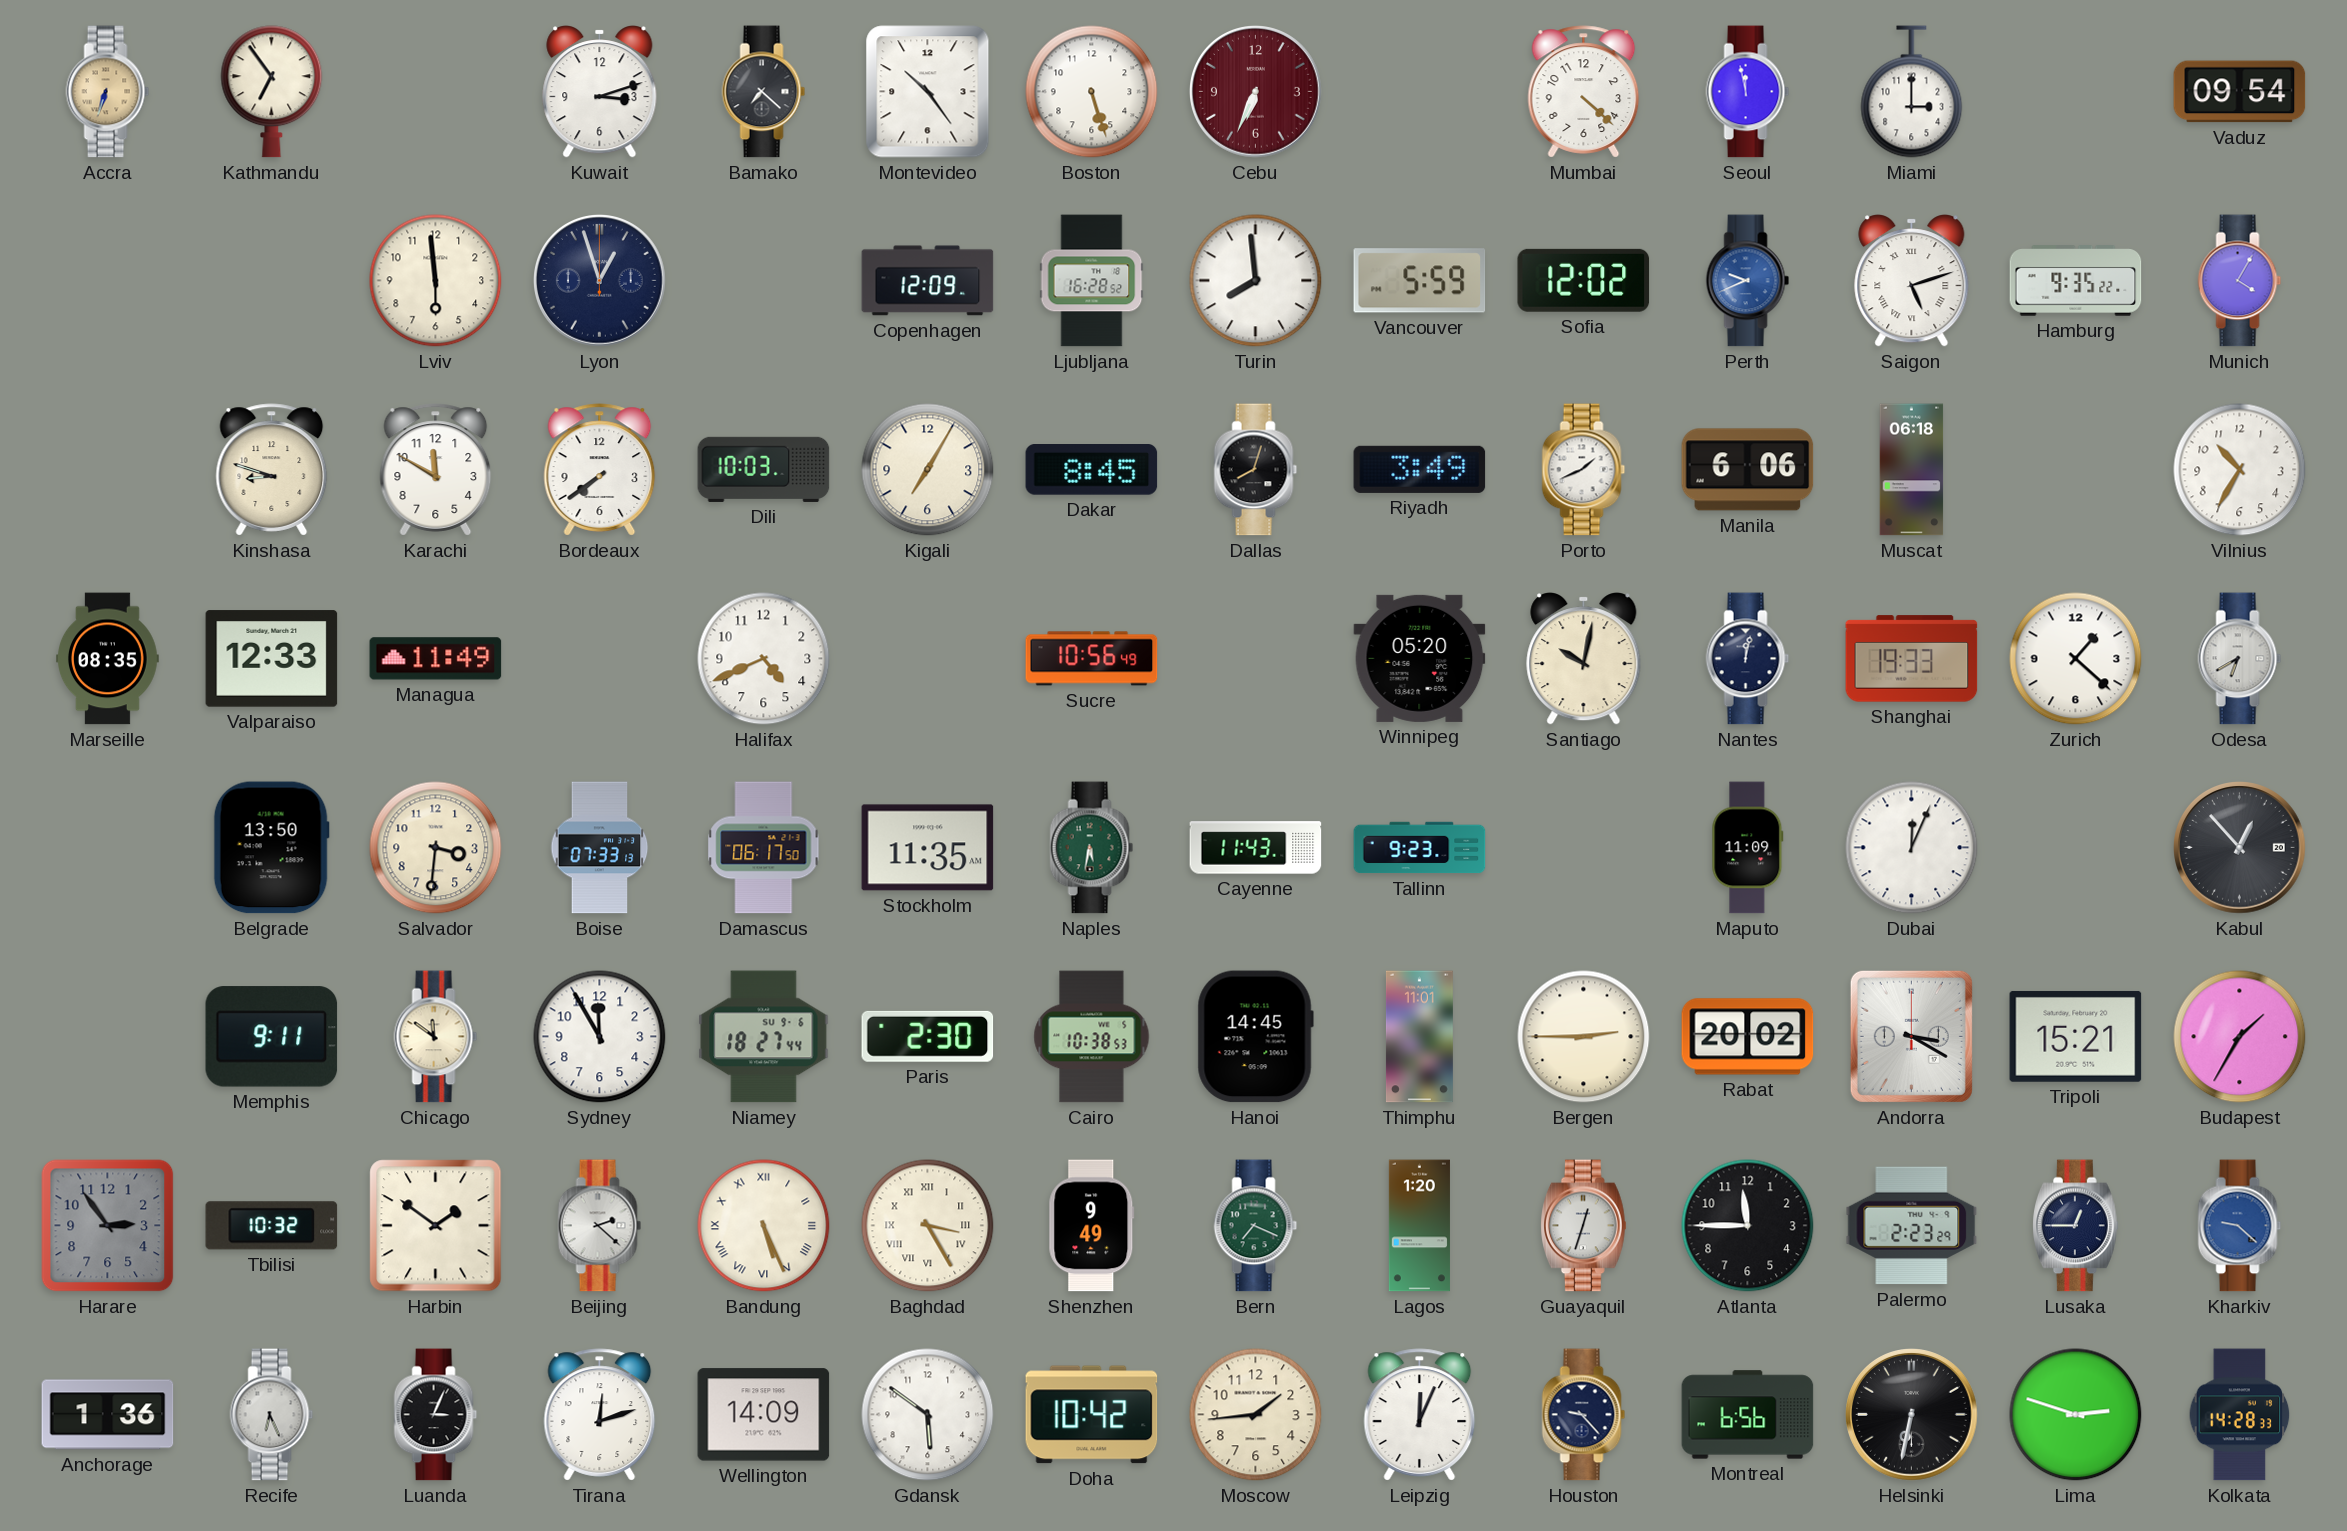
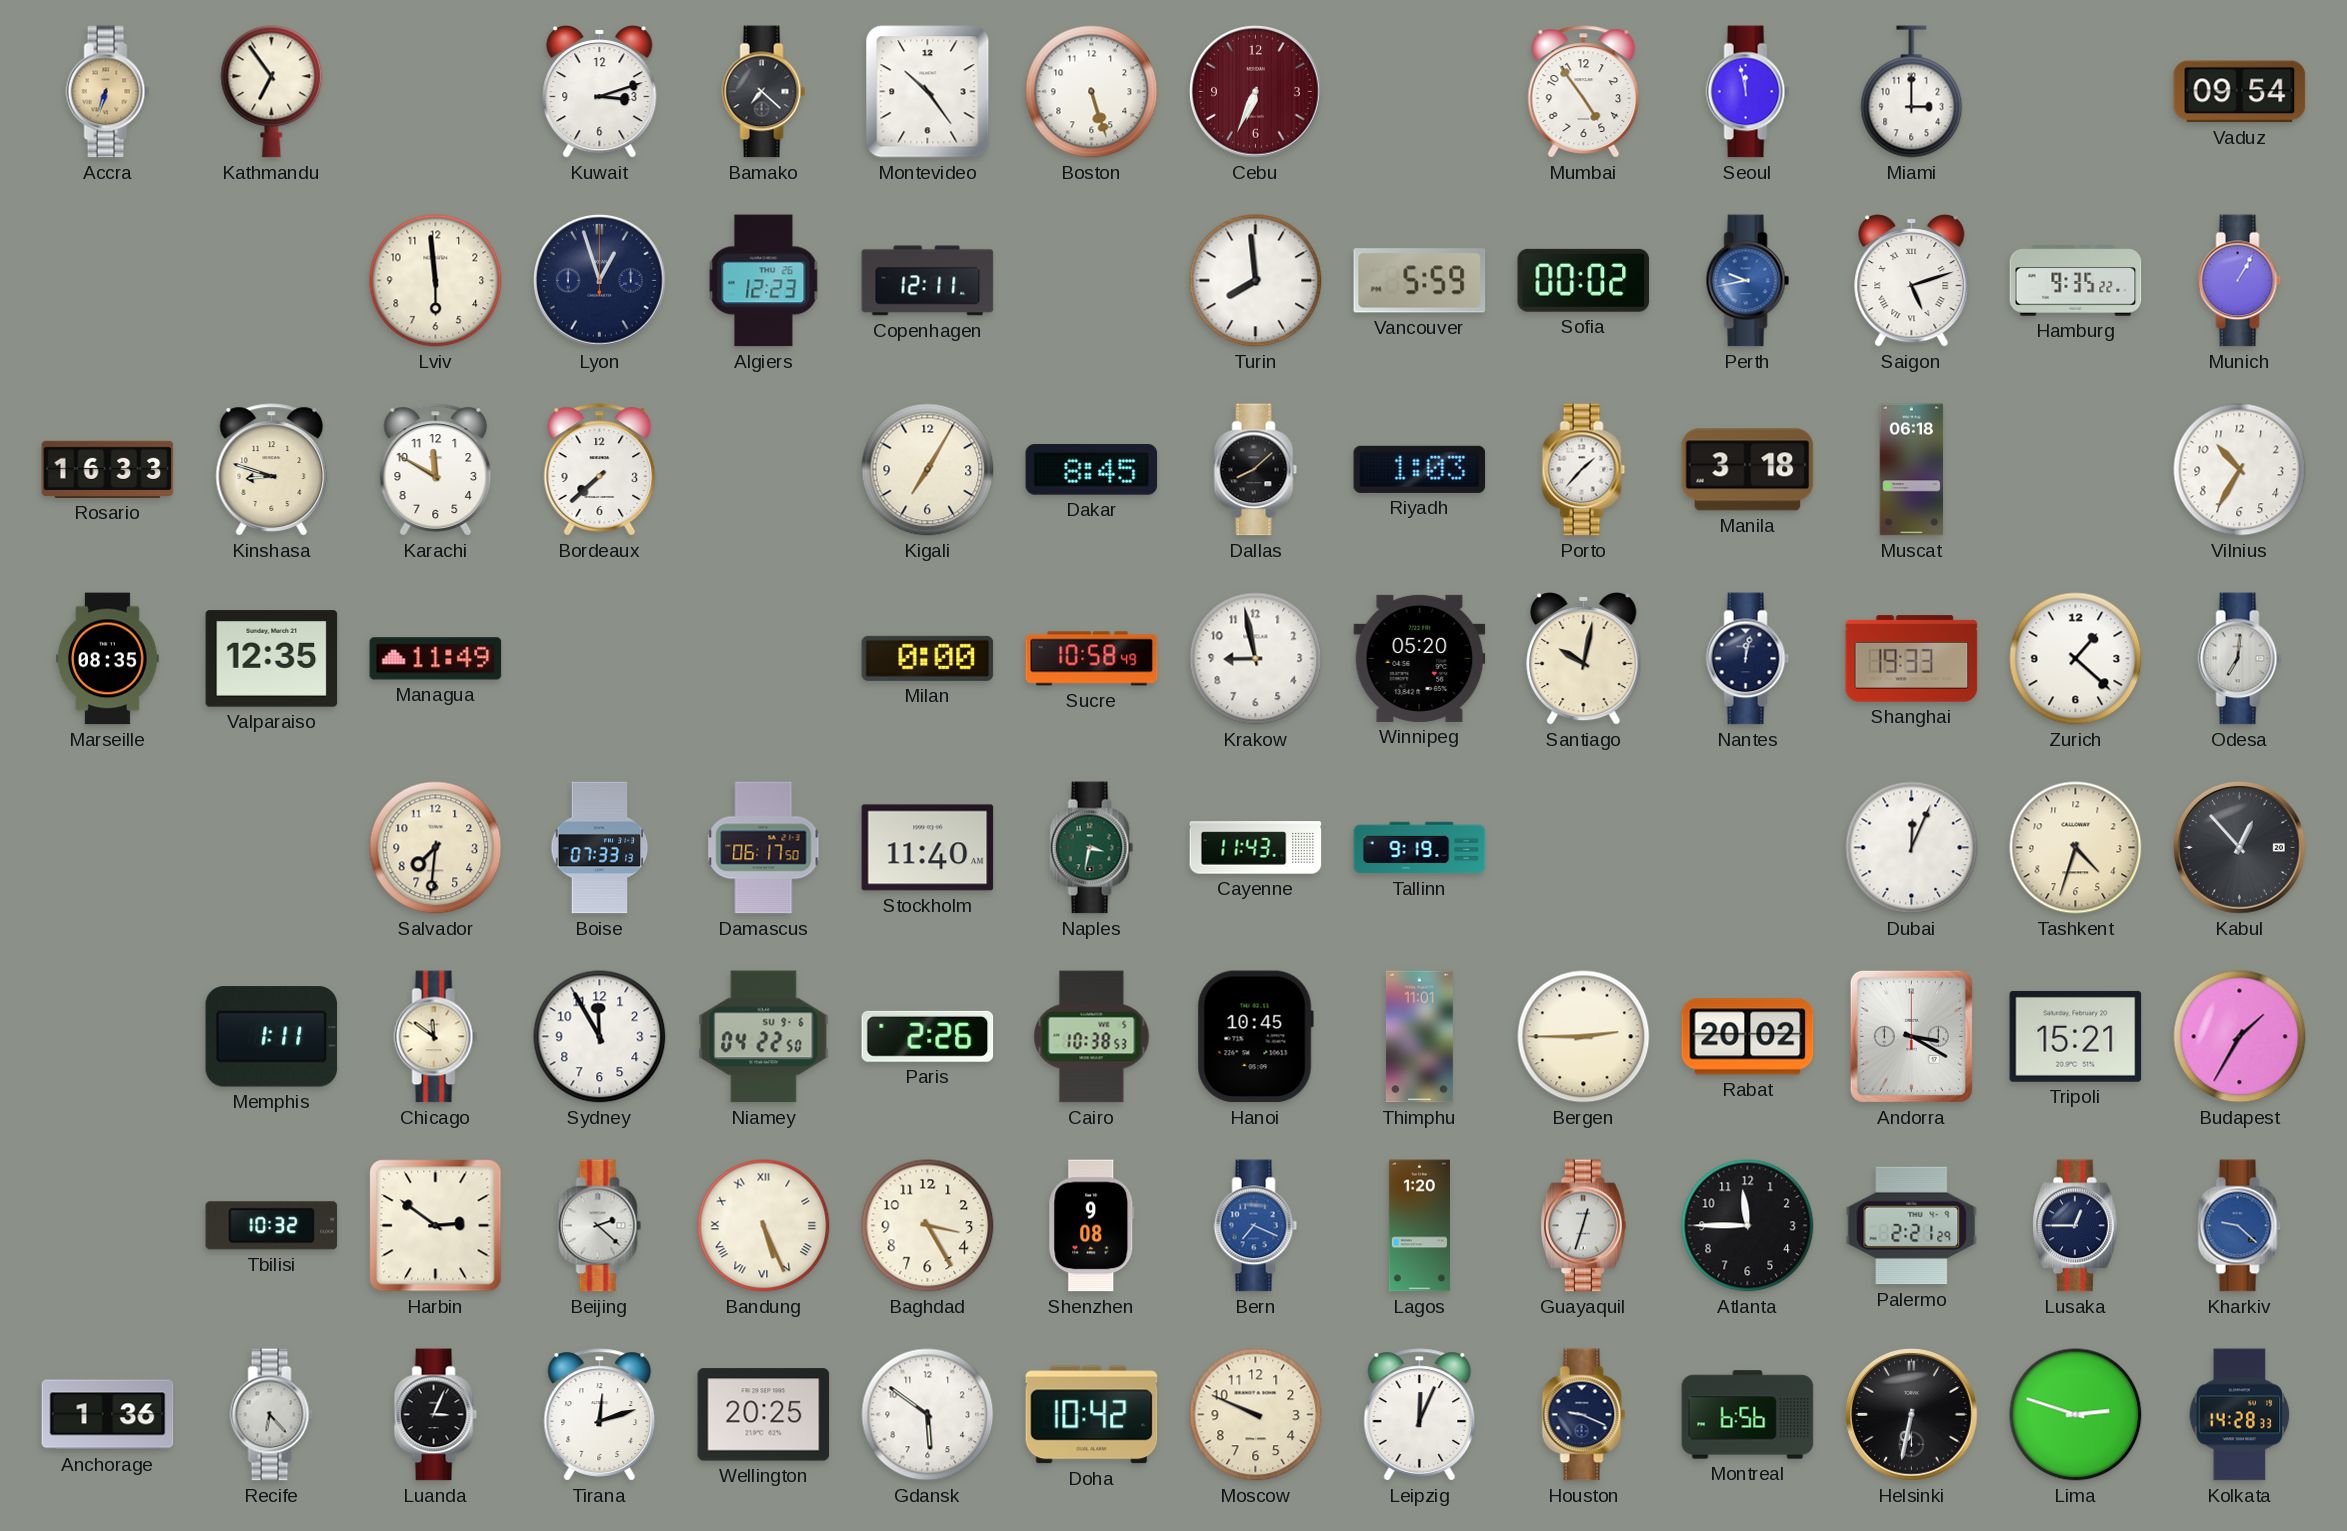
Mumbai: 4:22 -> 4:54
Algiers: none -> 12:23
Copenhagen: 12:09 -> 12:11
Ljubljana: 16:28 -> none
Sofia: 12:02 -> 00:02
Perth: 9:41 -> 9:43
Munich: 4:05 -> 1:05
Rosario: none -> 16:33
Bordeaux: 7:39 -> 7:38
Dili: 10:03 -> none
Dallas: 8:03 -> 8:08
Riyadh: 3:49 -> 1:03
Porto: 1:41 -> 1:37
Manila: 6:06 -> 3:18
Valparaiso: 12:33 -> 12:35
Halifax: 4:41 -> none
Milan: none -> 0:00
Sucre: 10:56 -> 10:58
Krakow: none -> 8:58
Odesa: 6:40 -> 7:01
Belgrade: 13:50 -> none
Salvador: 3:31 -> 7:31
Stockholm: 11:35 -> 11:40
Naples: 5:32 -> 3:32
Tallinn: 9:23 -> 9:19
Maputo: 11:09 -> none
Tashkent: none -> 4:33
Memphis: 9:11 -> 1:11
Niamey: 18:27 -> 04:22
Paris: 2:30 -> 2:26
Hanoi: 14:45 -> 10:45
Harare: 2:54 -> none
Harbin: 1:51 -> 2:51
Baghdad numerals: Roman -> Arabic
Shenzhen: 9:49 -> 9:08
Bern dial: green -> blue
Palermo: 2:23 -> 2:21
Recife: 6:26 -> 6:23
Wellington: 14:09 -> 20:25
Moscow: 1:44 -> 9:49
Houston: 9:23 -> 9:19
